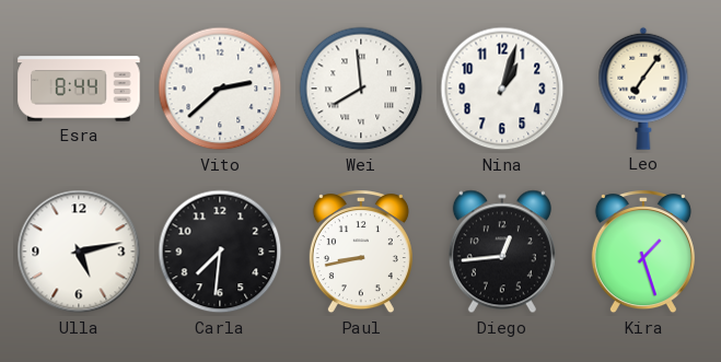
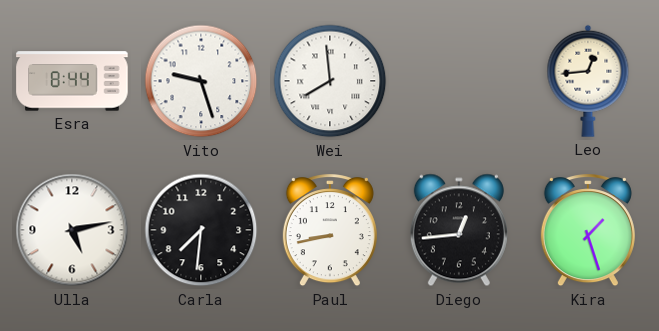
Vito: 2:38 -> 9:27
Nina: 1:03 -> none
Leo: 7:06 -> 12:44
